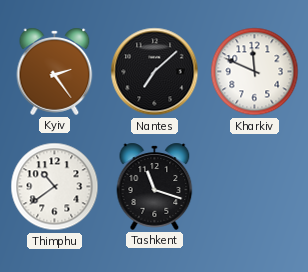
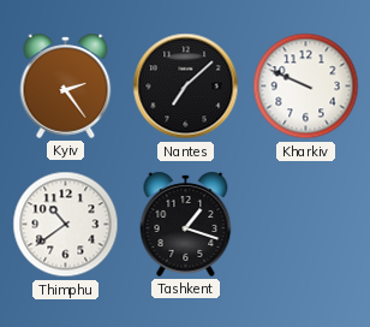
Kharkiv: 11:49 -> 9:49
Tashkent: 11:18 -> 1:18
